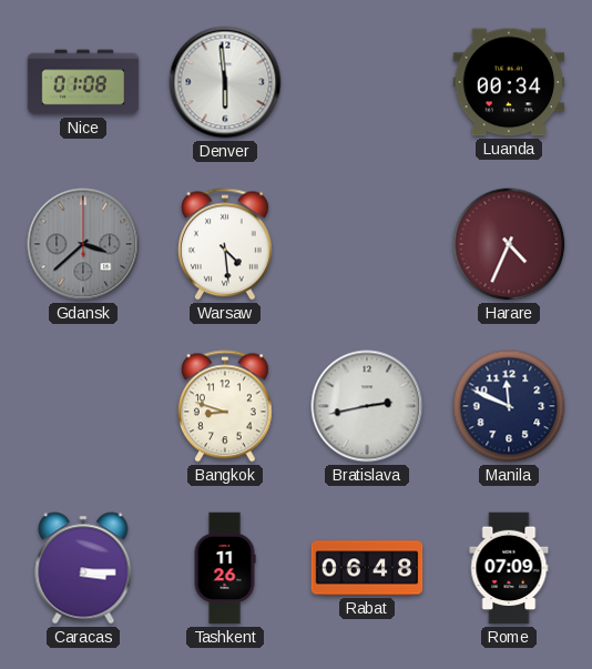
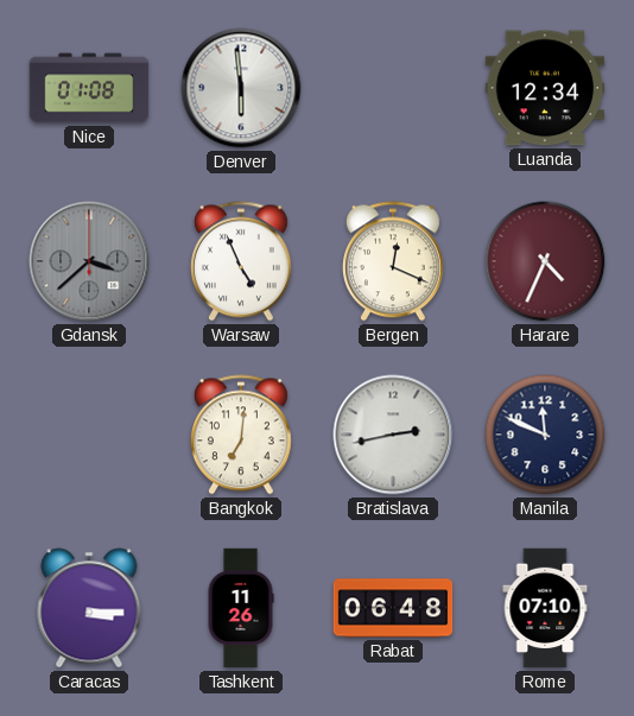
Luanda: 00:34 -> 12:34
Warsaw: 4:29 -> 4:56
Bergen: none -> 12:19
Bangkok: 8:48 -> 7:01
Rome: 07:09 -> 07:10
